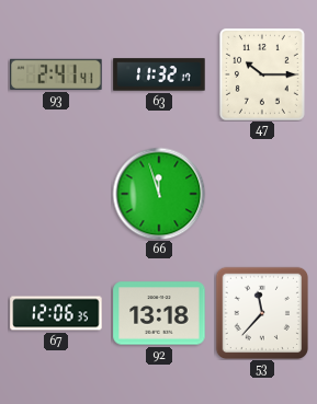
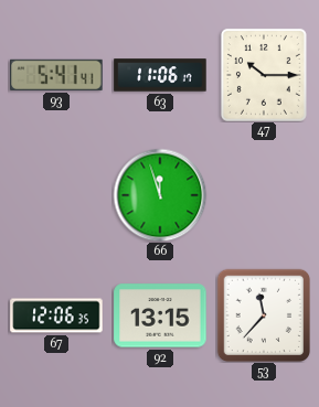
93: 2:41 -> 5:41
63: 11:32 -> 11:06
92: 13:18 -> 13:15
